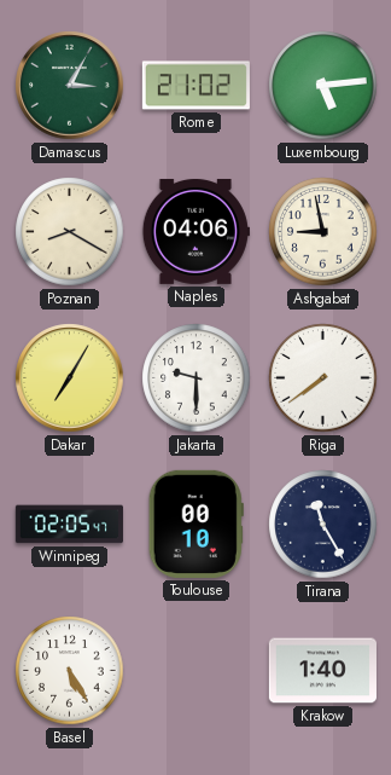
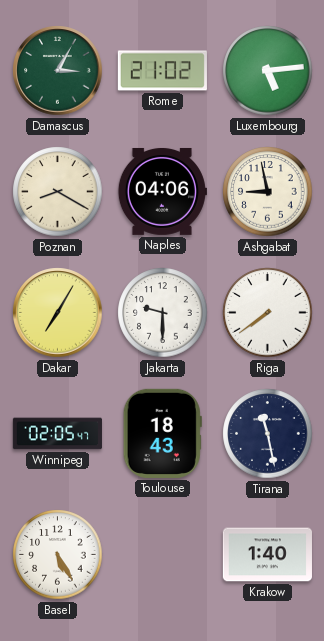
Toulouse: 00:10 -> 18:43
Tirana: 11:25 -> 11:28
